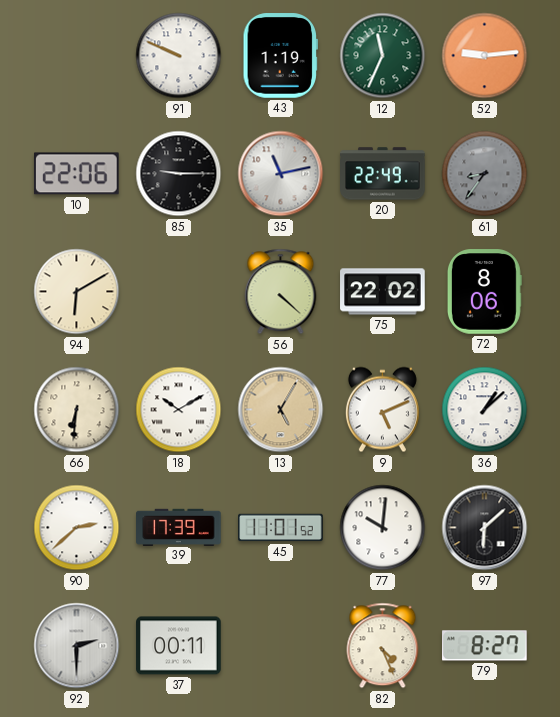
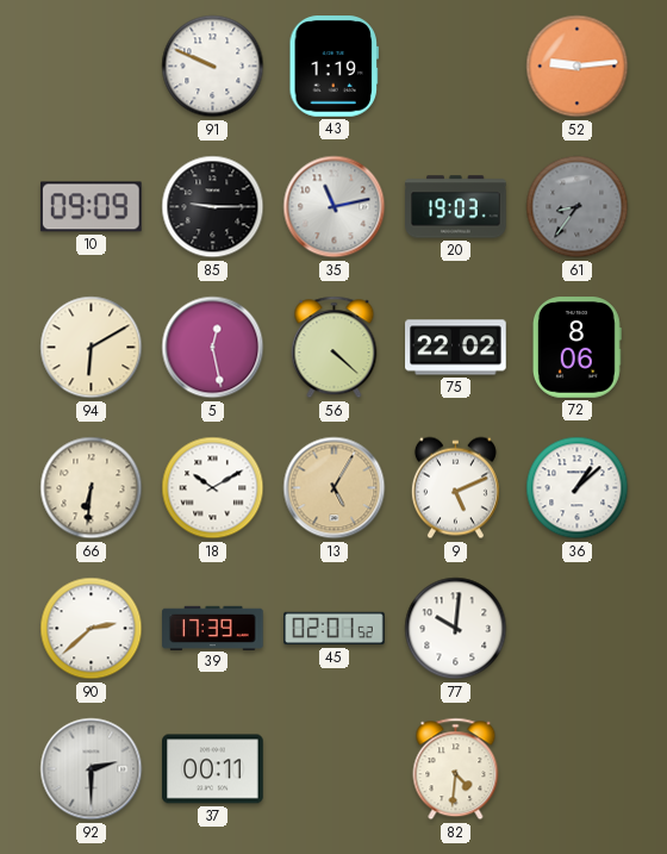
12: 11:34 -> none
10: 22:06 -> 09:09
20: 22:49 -> 19:03
5: none -> 12:28
45: 11:01 -> 02:01
97: 6:08 -> none
82: 4:26 -> 4:31
79: 8:27 -> none
